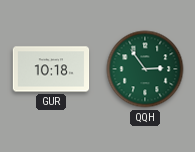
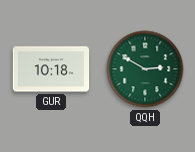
QQH: 2:54 -> 2:50
